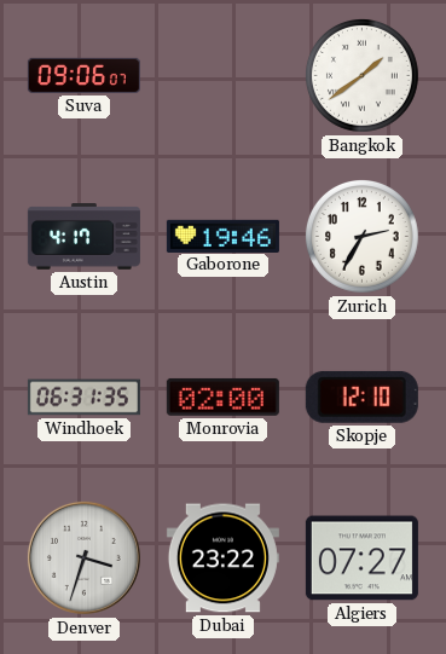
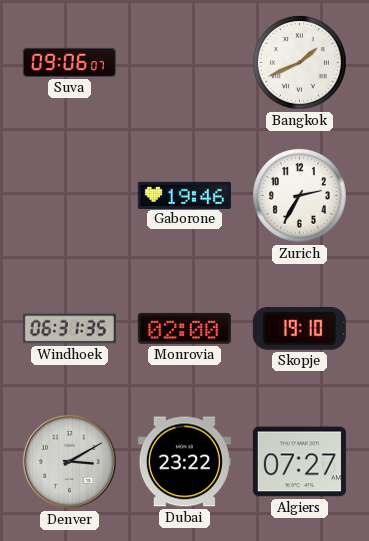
Bangkok: 1:39 -> 1:41
Austin: 4:17 -> none
Skopje: 12:10 -> 19:10
Denver: 3:33 -> 3:10
